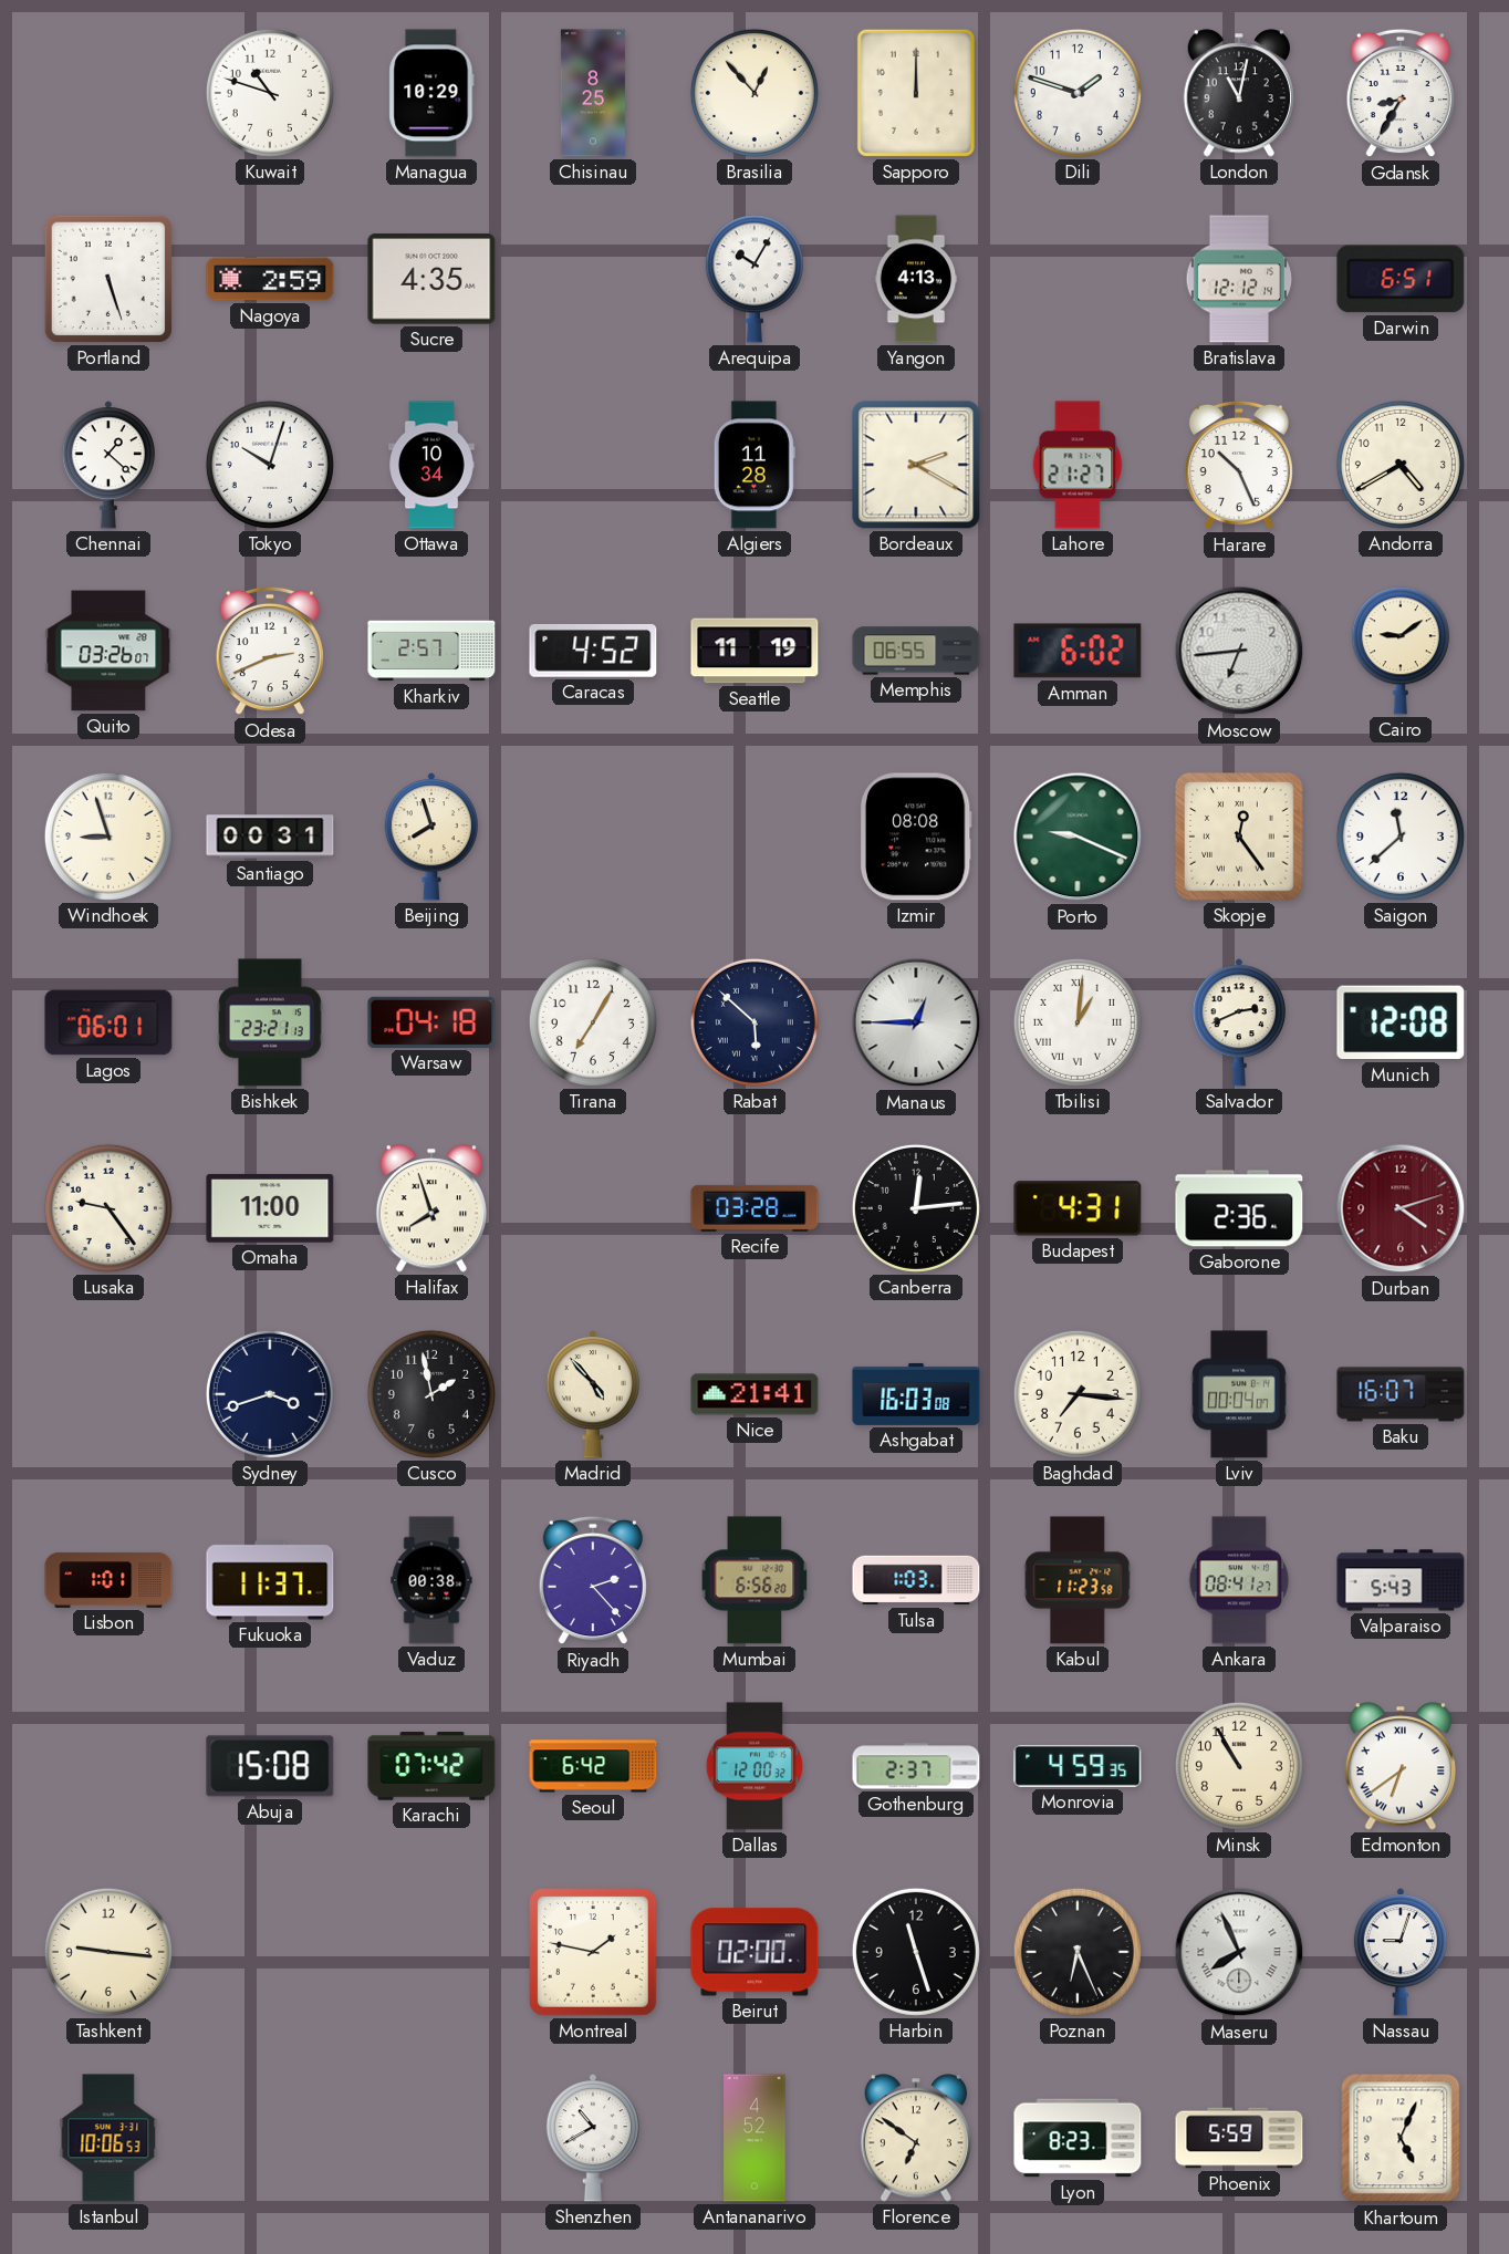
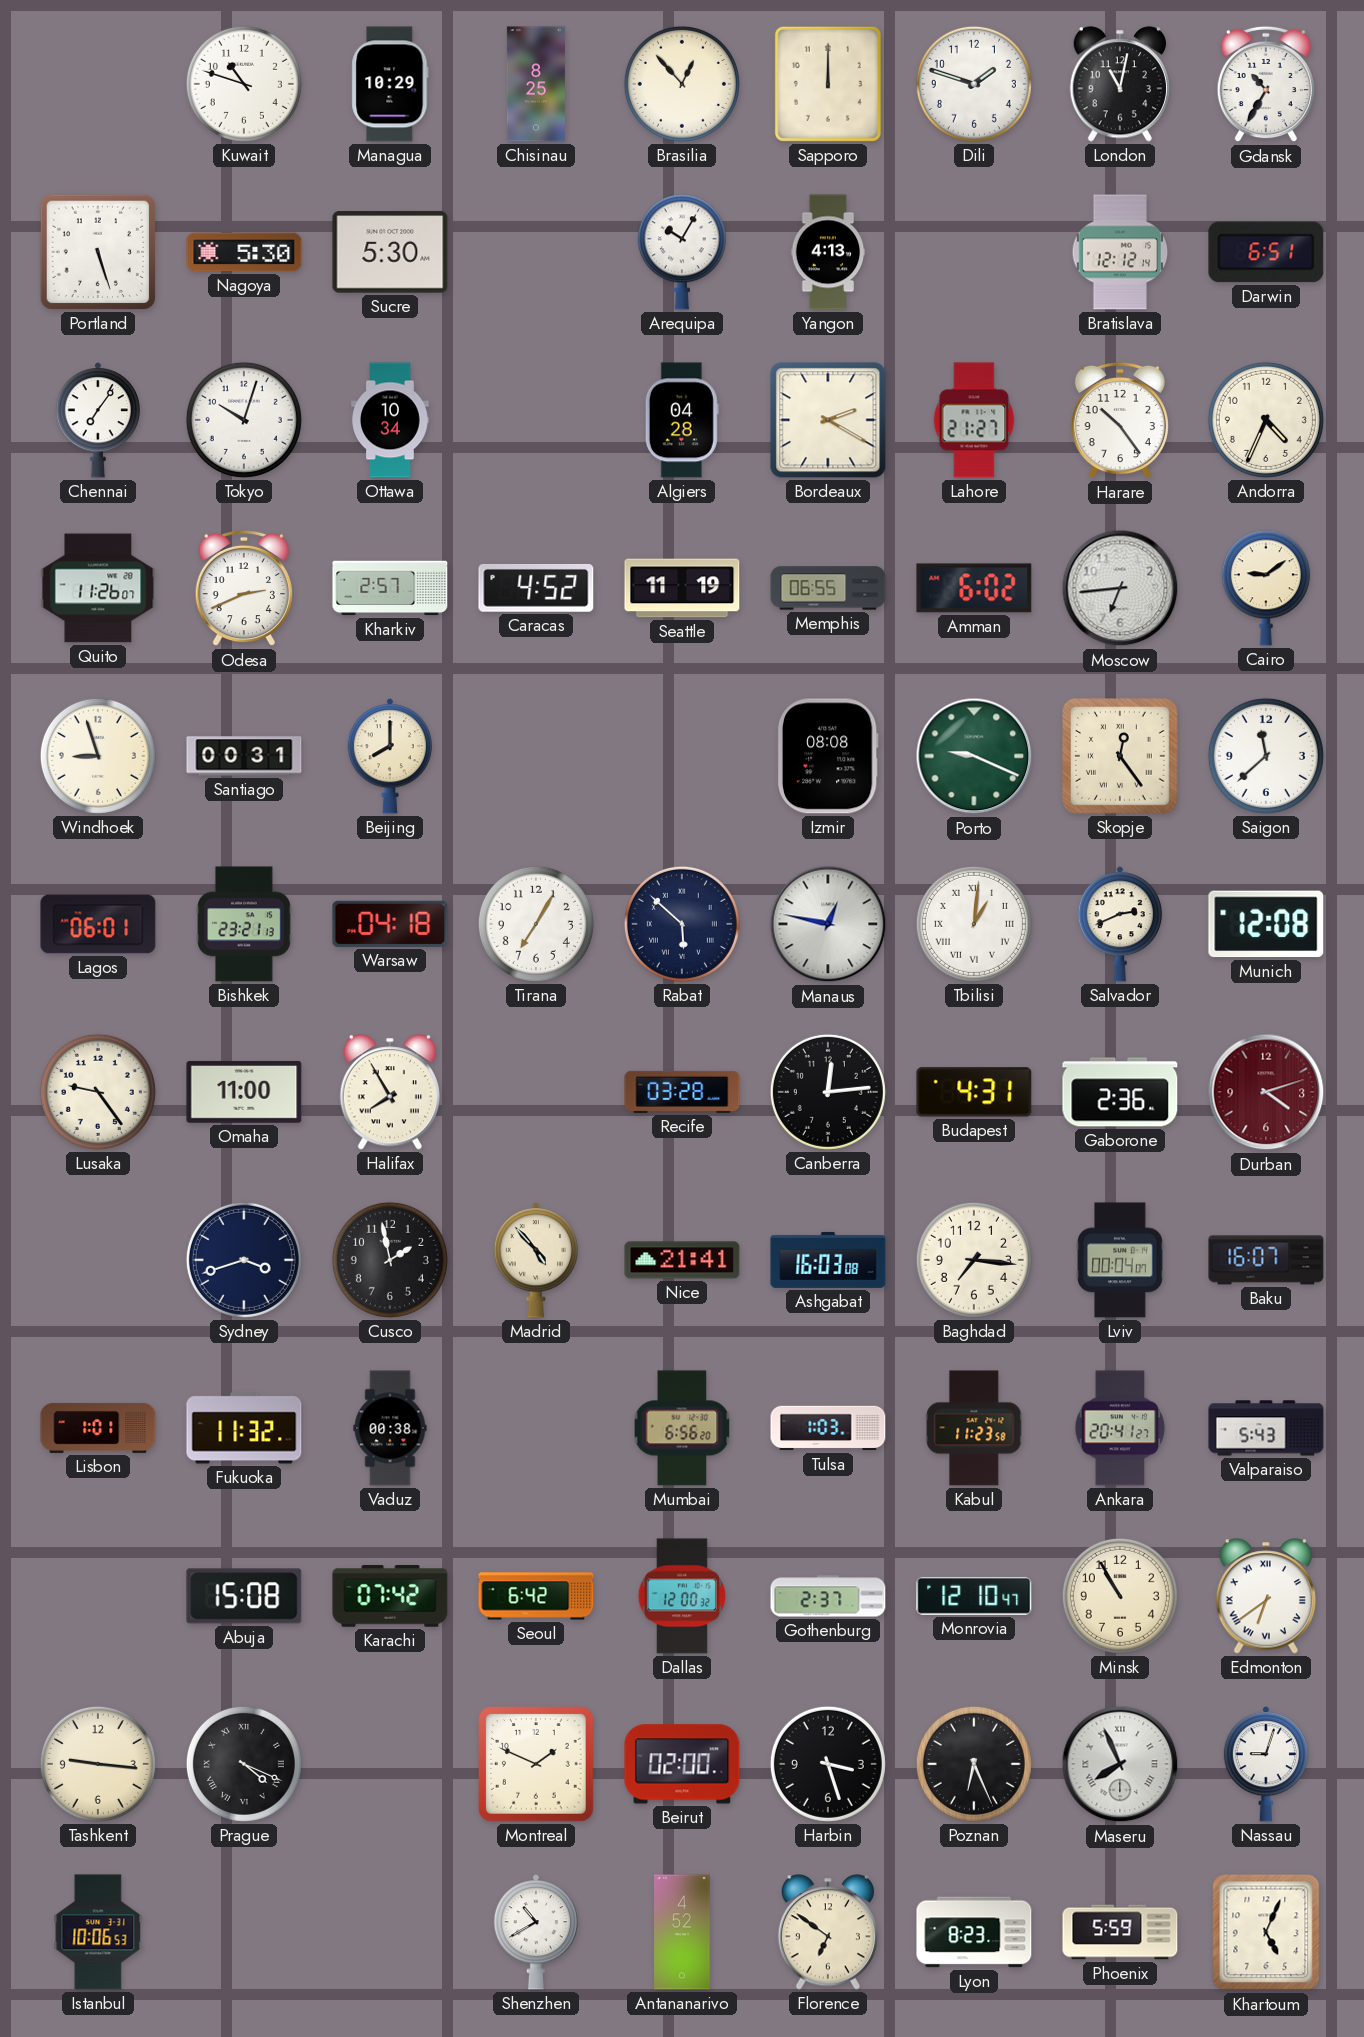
Gdansk: 8:35 -> 10:35
Nagoya: 2:59 -> 5:30
Sucre: 4:35 -> 5:30
Chennai: 1:22 -> 7:06
Algiers: 11:28 -> 04:28
Harare: 10:26 -> 10:24
Andorra: 4:40 -> 4:34
Quito: 03:26 -> 11:26
Beijing: 7:57 -> 8:00
Manaus: 12:45 -> 12:47
Halifax: 7:57 -> 7:55
Fukuoka: 11:37 -> 11:32
Riyadh: 2:23 -> none
Ankara: 08:41 -> 20:41
Monrovia: 4:59 -> 12:10
Prague: none -> 4:19
Montreal: 1:47 -> 1:49
Harbin: 11:27 -> 3:27
